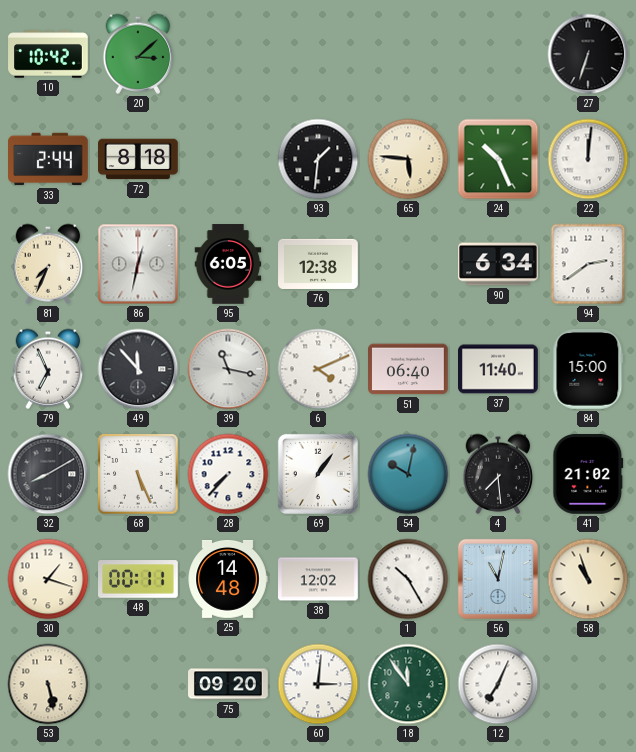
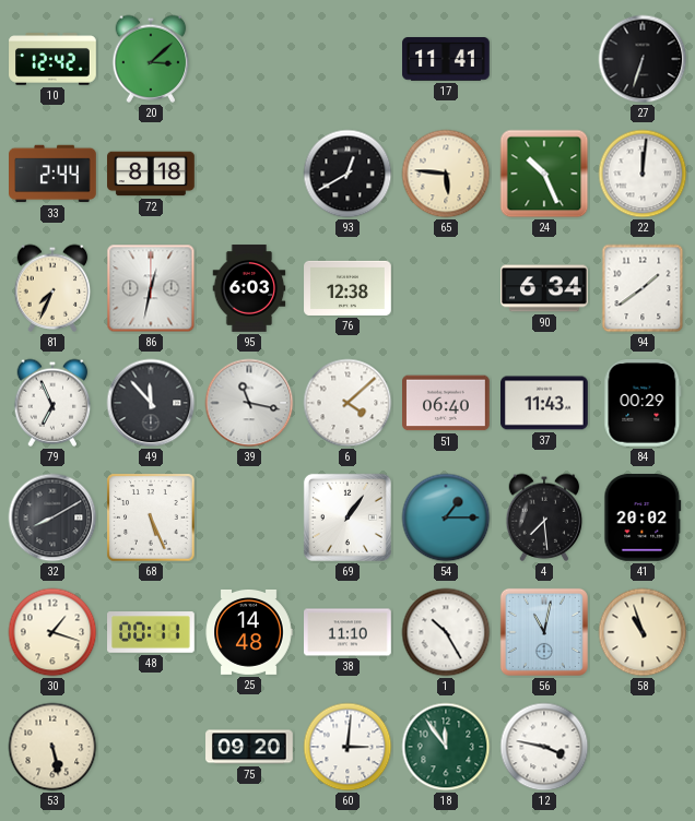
10: 10:42 -> 12:42
17: none -> 11:41
93: 1:31 -> 12:40
95: 6:05 -> 6:03
94: 2:39 -> 1:39
6: 4:11 -> 4:08
37: 11:40 -> 11:43
84: 15:00 -> 00:29
28: 7:37 -> none
54: 10:02 -> 1:15
41: 21:02 -> 20:02
38: 12:02 -> 11:10
12: 7:04 -> 3:47
